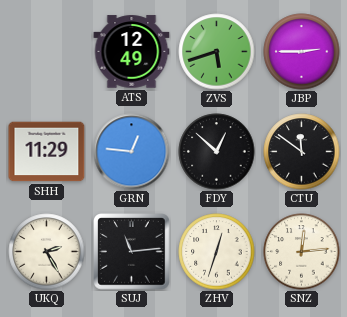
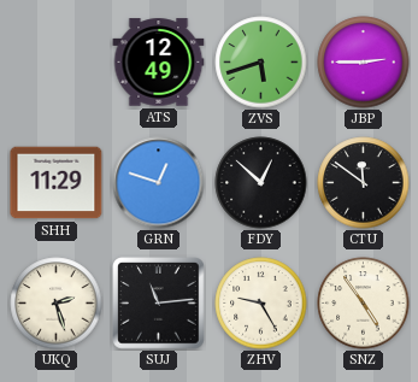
GRN: 12:46 -> 12:48
UKQ: 2:25 -> 2:27
ZHV: 12:33 -> 9:25
SNZ: 12:14 -> 4:54
